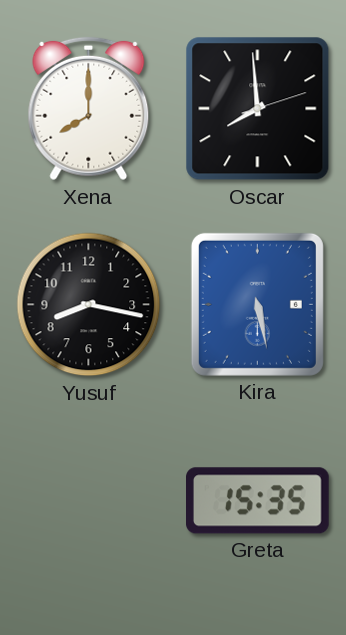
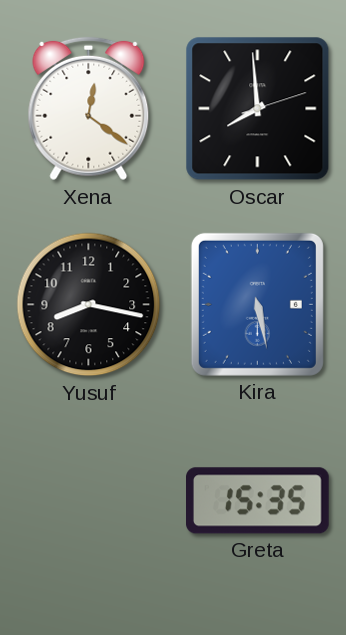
Xena: 8:00 -> 12:21
